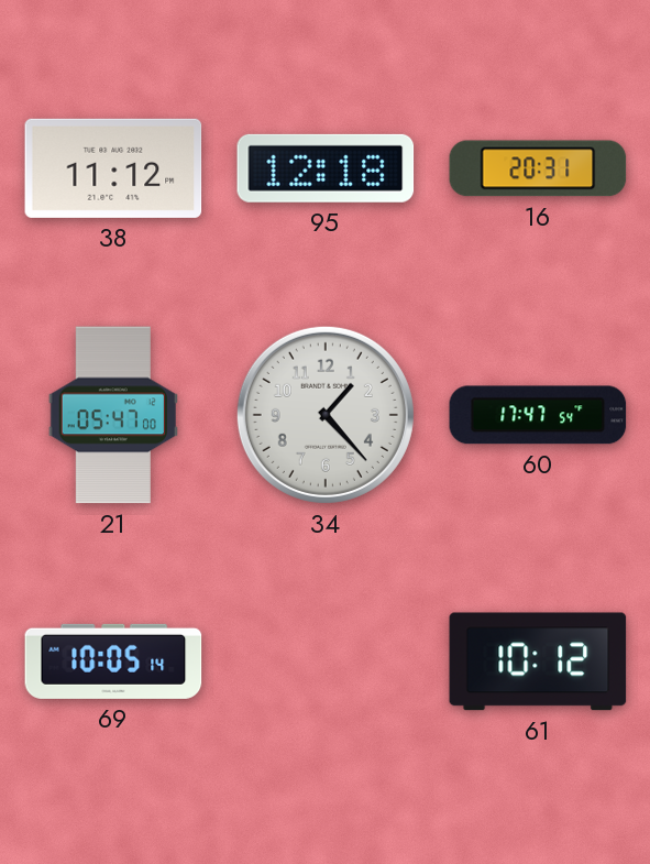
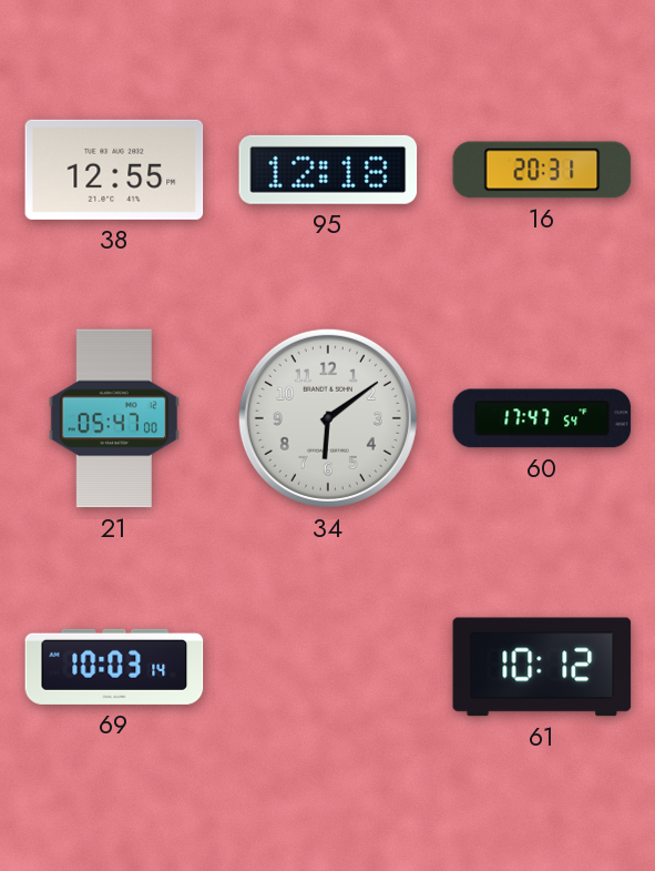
38: 11:12 -> 12:55
34: 1:23 -> 6:09
69: 10:05 -> 10:03
